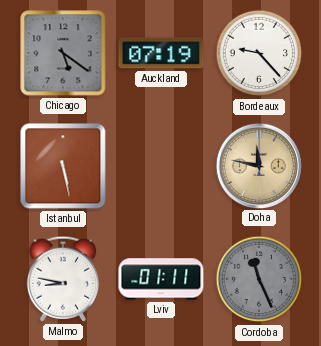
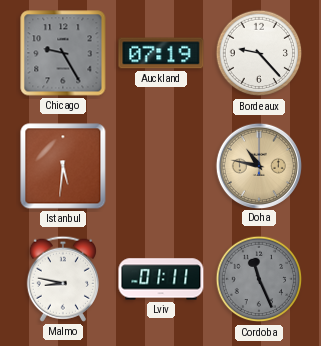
Chicago: 5:21 -> 9:25
Istanbul: 5:28 -> 5:31
Doha: 11:47 -> 10:47
